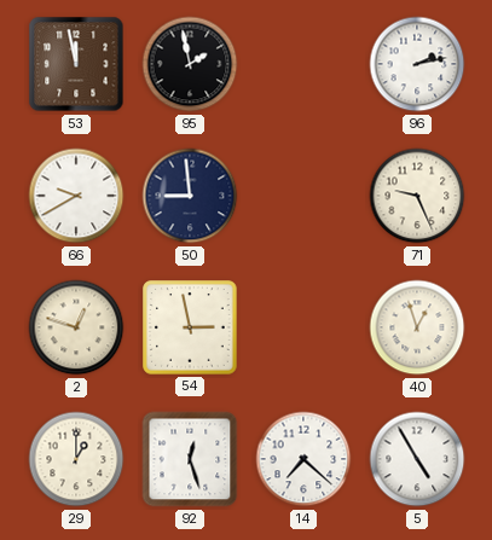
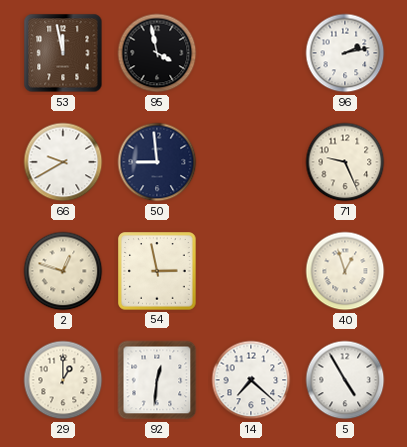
95: 1:58 -> 3:58
92: 12:27 -> 12:31
